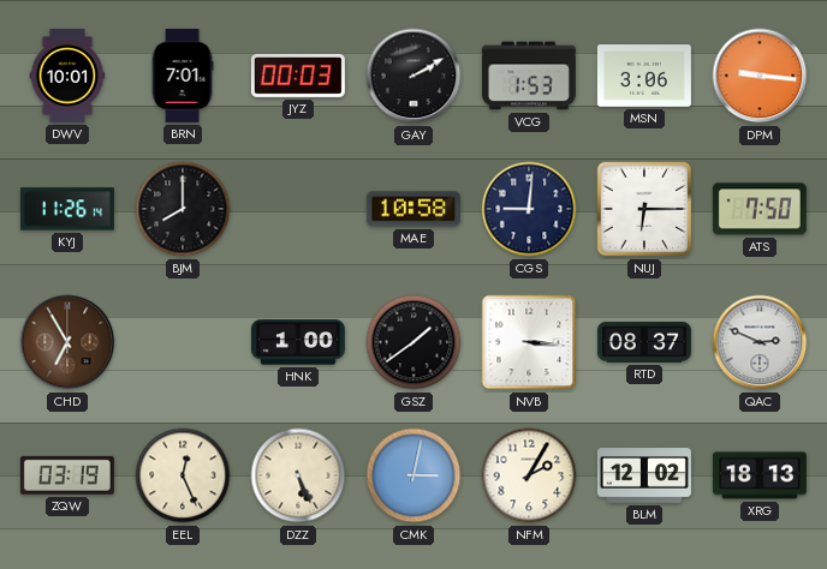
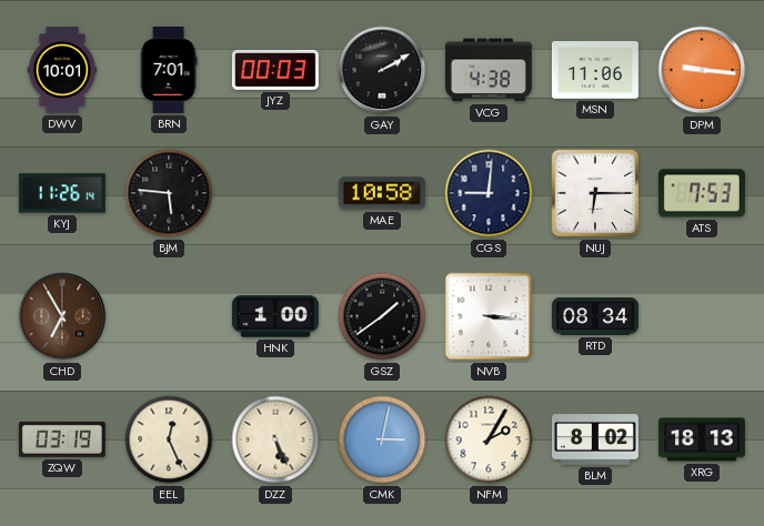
VCG: 1:53 -> 4:38
MSN: 3:06 -> 11:06
BJM: 8:00 -> 5:46
ATS: 7:50 -> 7:53
RTD: 08:37 -> 08:34
QAC: 2:49 -> none
BLM: 12:02 -> 8:02
